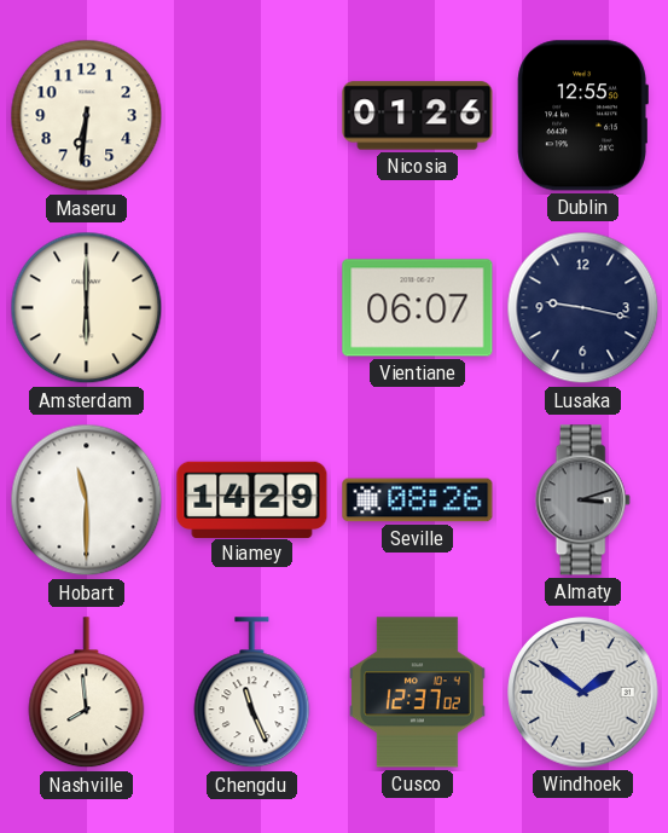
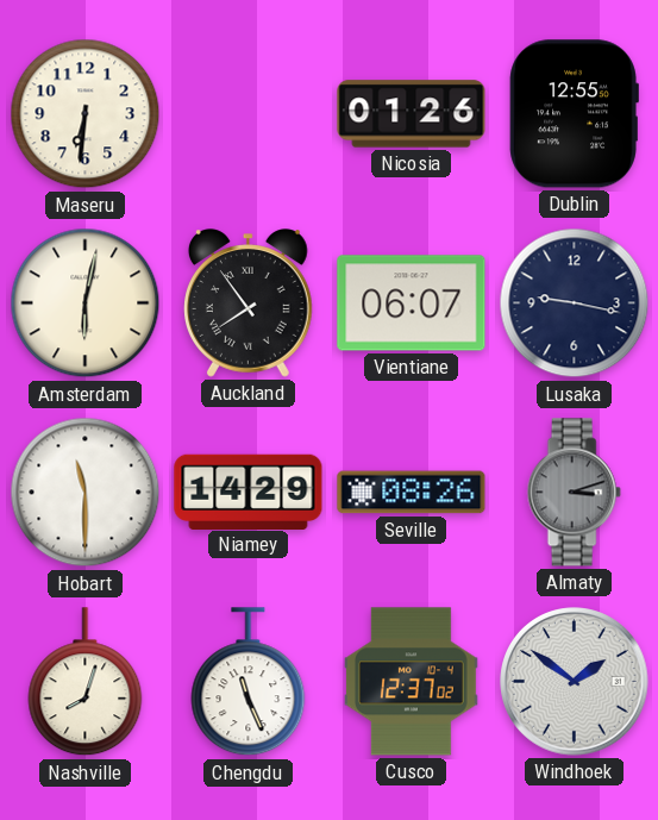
Amsterdam: 6:00 -> 6:02
Auckland: none -> 7:54
Nashville: 7:59 -> 8:03
